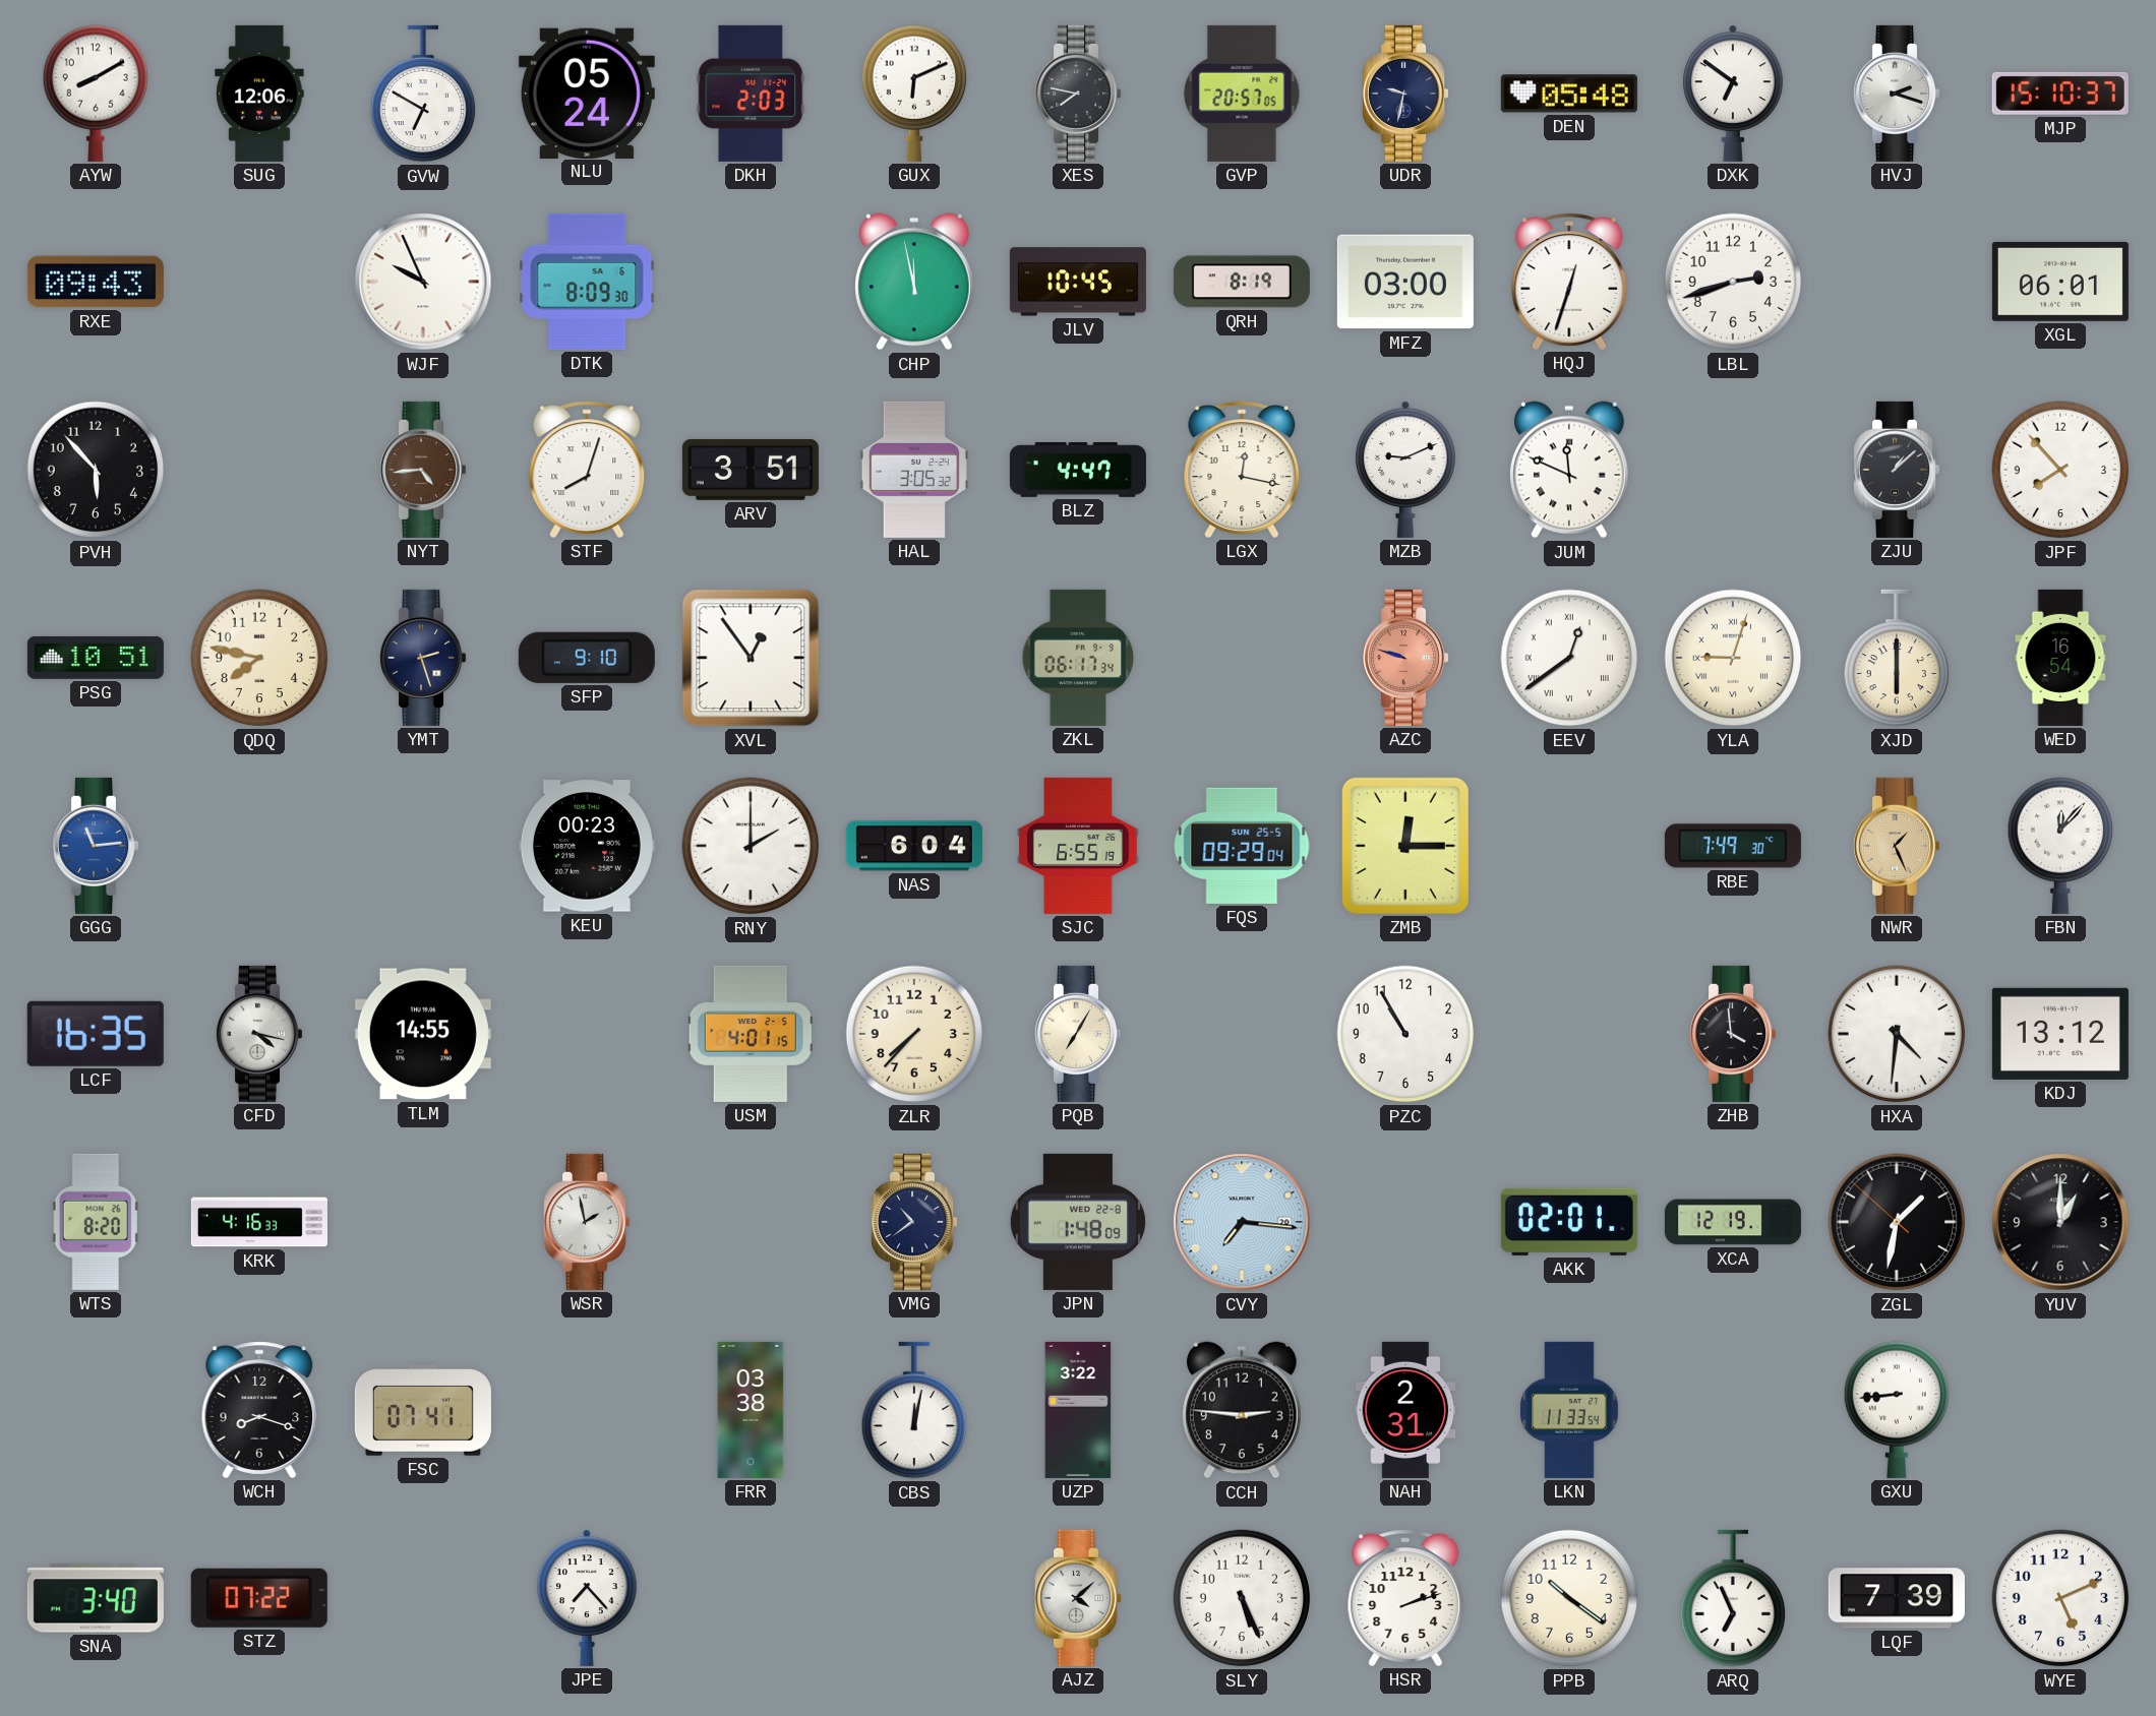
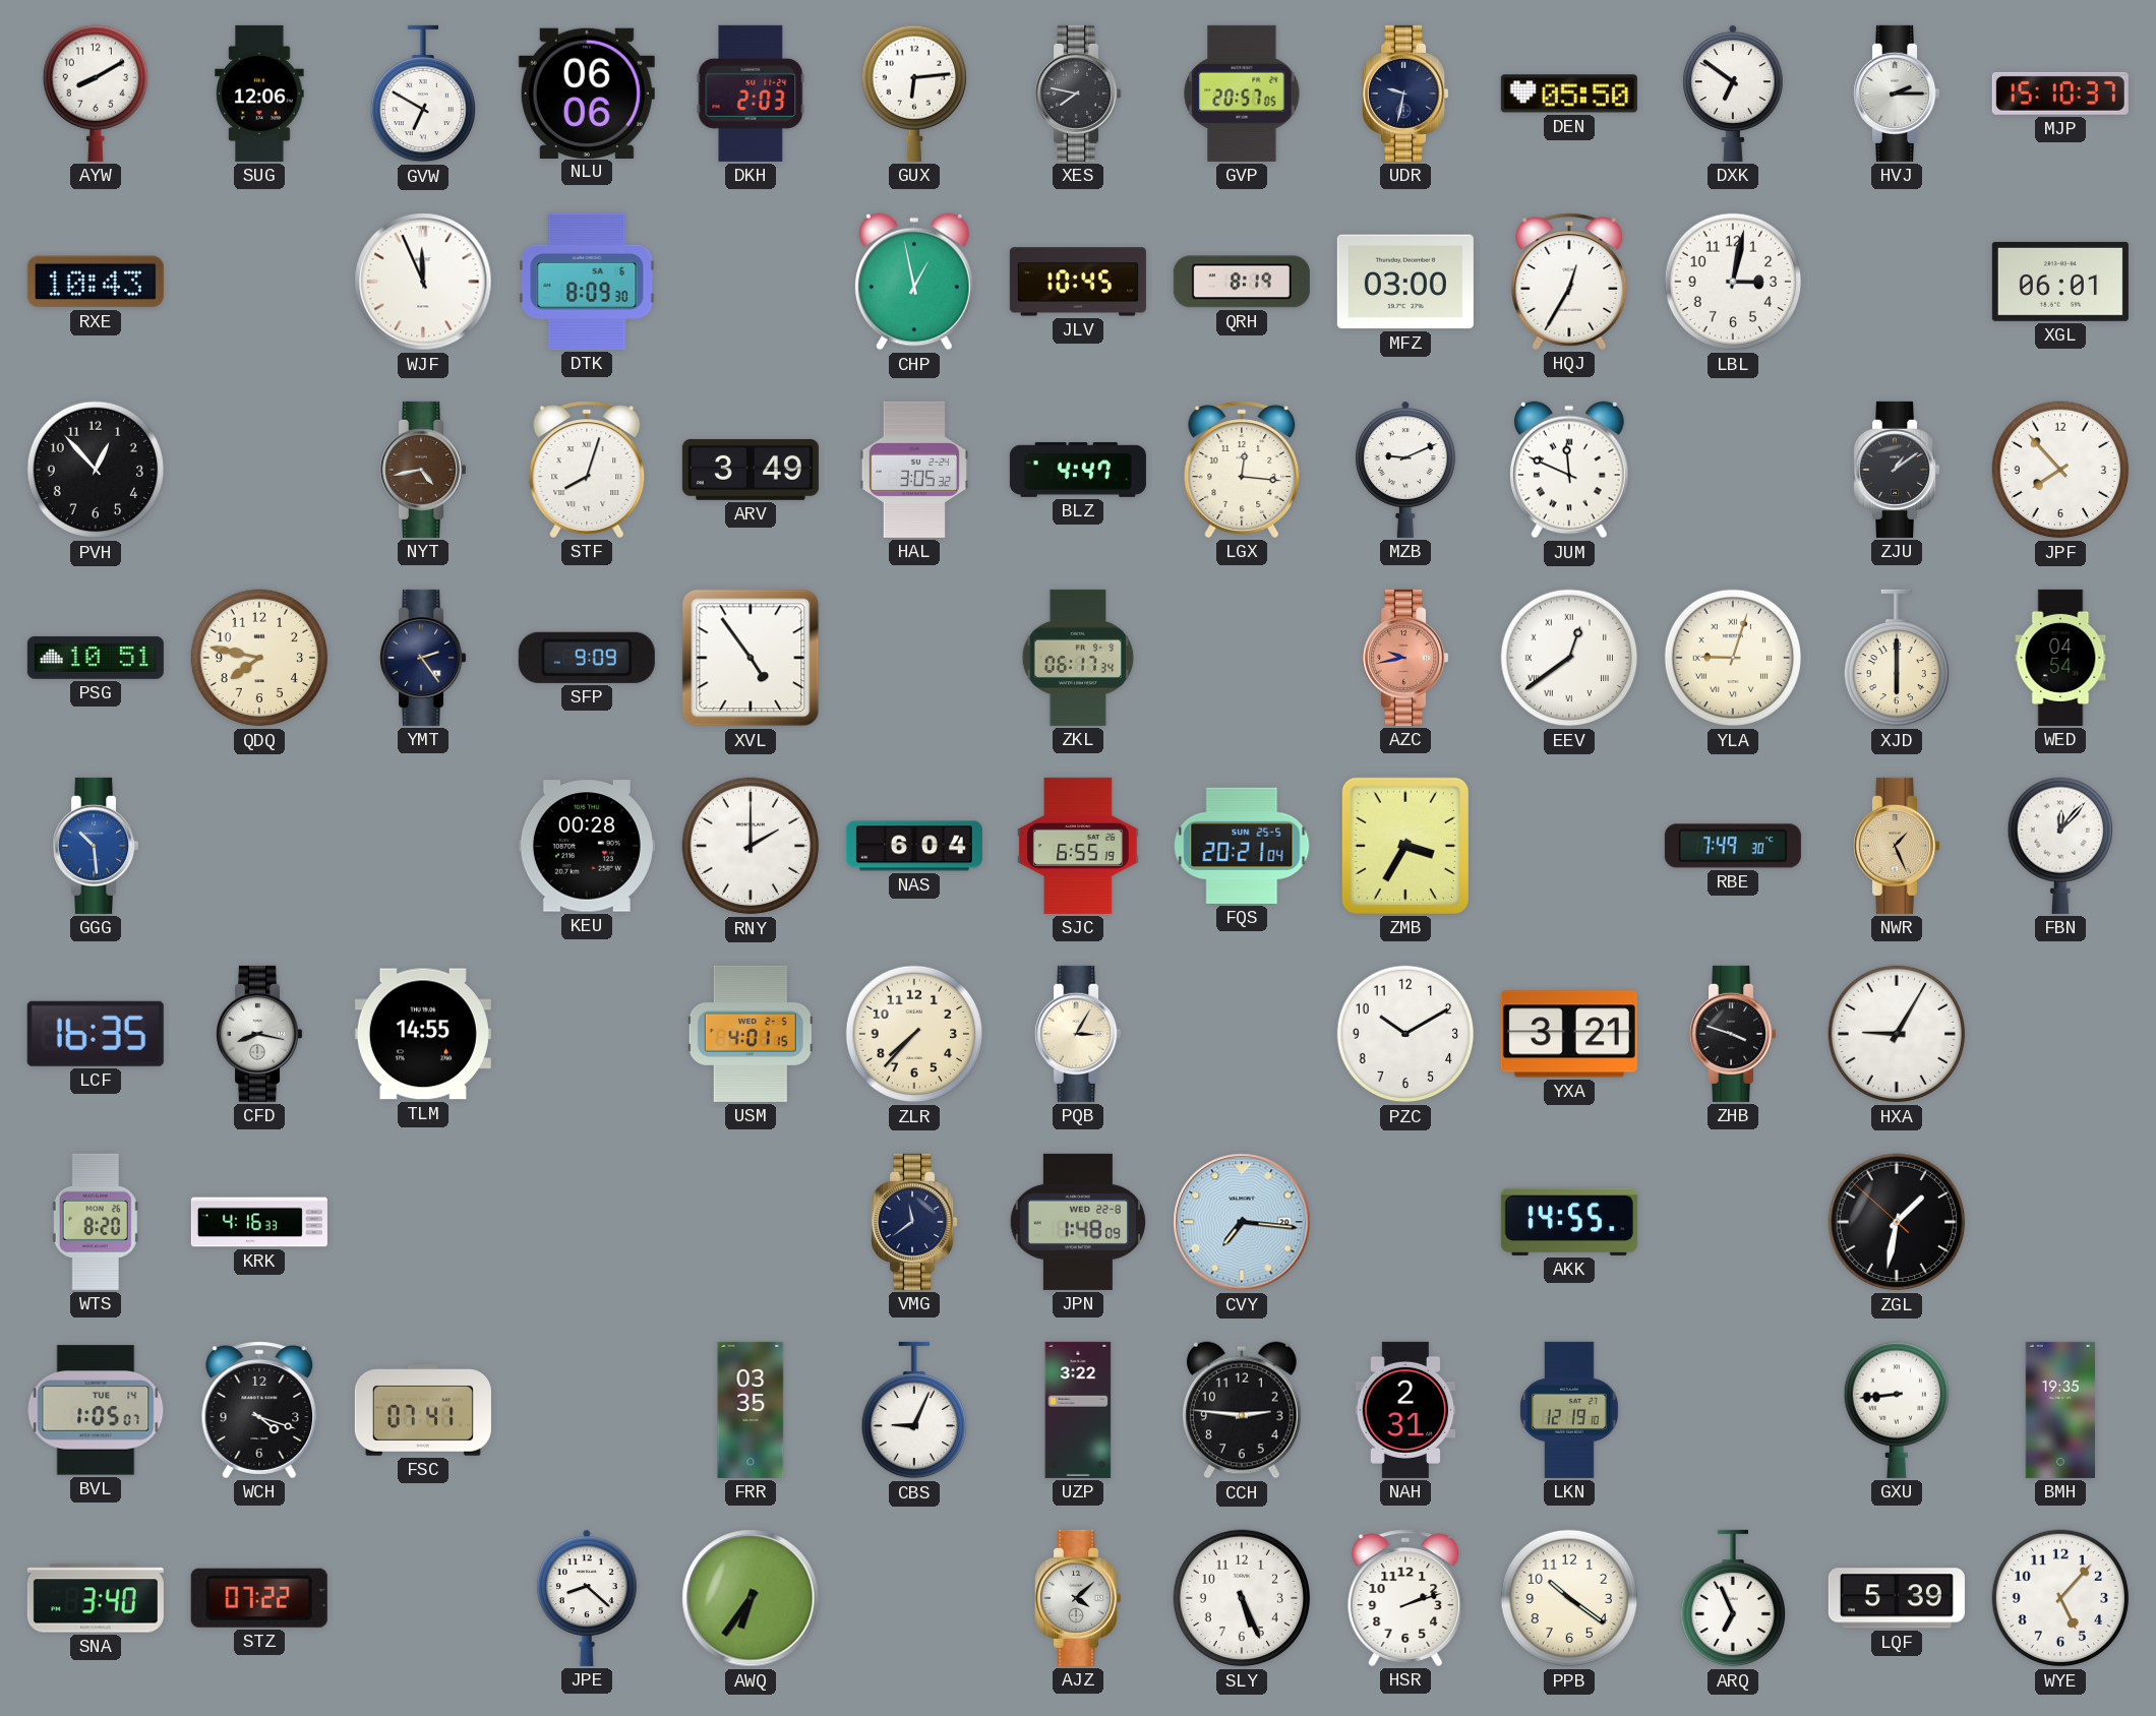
NLU: 05:24 -> 06:06
GUX: 6:11 -> 6:14
DEN: 05:48 -> 05:50
HVJ: 2:18 -> 2:15
RXE: 09:43 -> 10:43
WJF: 9:56 -> 11:56
CHP: 11:58 -> 12:58
HQJ: 12:33 -> 12:35
LBL: 2:42 -> 3:02
PVH: 5:53 -> 12:53
NYT: 4:44 -> 4:43
ARV: 3:51 -> 3:49
LGX: 12:17 -> 12:16
ZJU: 1:08 -> 1:09
YMT: 2:27 -> 2:24
SFP: 9:10 -> 9:09
XVL: 12:54 -> 4:54
AZC: 9:48 -> 9:43
WED: 16:54 -> 04:54
GGG: 11:14 -> 10:29
KEU: 00:23 -> 00:28
FQS: 09:29 -> 20:21
ZMB: 12:15 -> 3:35
CFD: 4:17 -> 8:17
PQB: 7:05 -> 3:05
PZC: 10:55 -> 10:10
YXA: none -> 3:21
ZHB: 3:59 -> 3:48
HXA: 4:31 -> 9:05
KDJ: 13:12 -> none
WSR: 1:58 -> none
VMG: 10:39 -> 11:39
AKK: 02:01 -> 14:55
XCA: 12:19 -> none
YUV: 1:00 -> none
BVL: none -> 1:05
WCH: 8:18 -> 4:18
FRR: 03:38 -> 03:35
CBS: 12:02 -> 9:04
LKN: 11:33 -> 12:19
BMH: none -> 19:35
JPE: 7:23 -> 8:22
AWQ: none -> 6:36
LQF: 7:39 -> 5:39
WYE: 5:11 -> 5:07
